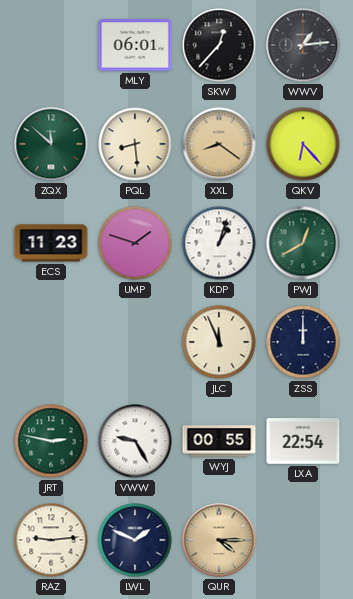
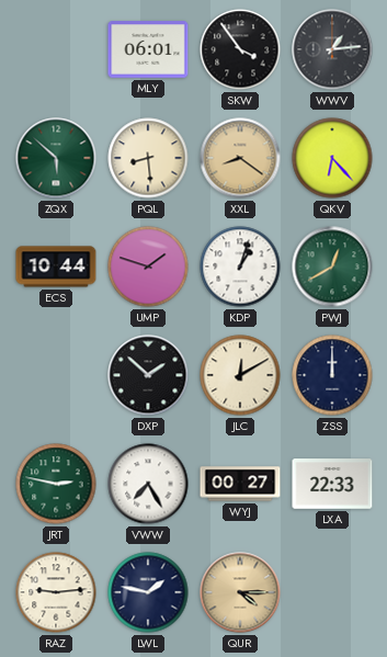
SKW: 12:37 -> 3:54
ZQX: 11:52 -> 5:52
ECS: 11:23 -> 10:44
DXP: none -> 1:52
JLC: 11:56 -> 12:10
VWW: 9:25 -> 7:25
WYJ: 00:55 -> 00:27
LXA: 22:54 -> 22:33
LWL: 1:49 -> 1:47
